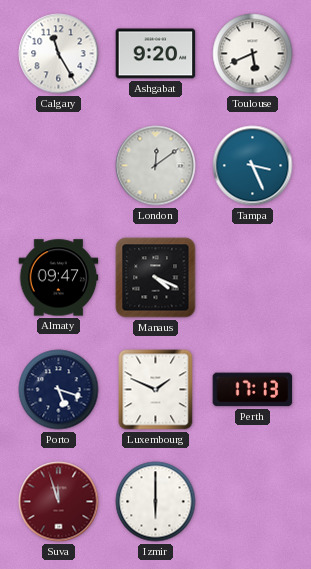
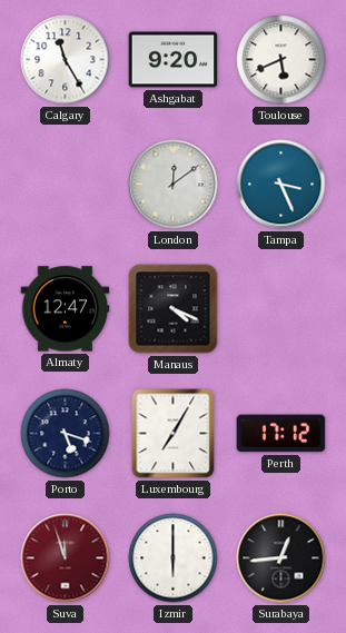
Almaty: 09:47 -> 12:47
Luxembourg: 1:49 -> 7:05
Perth: 17:13 -> 17:12
Surabaya: none -> 12:44
